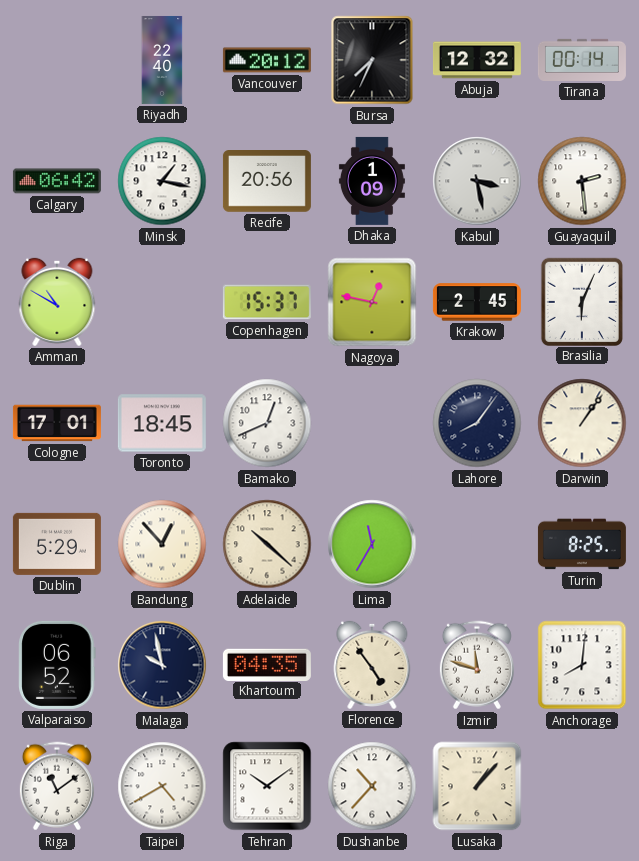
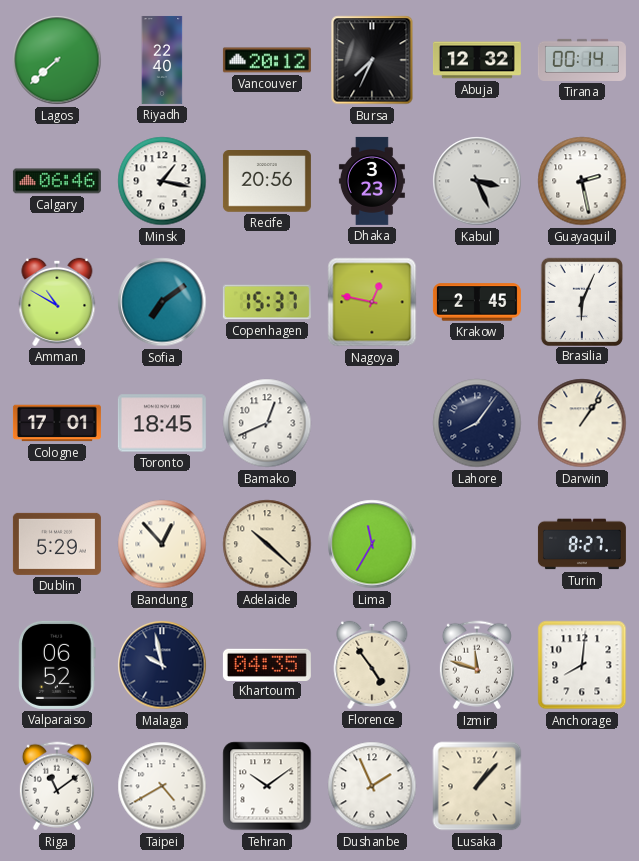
Lagos: none -> 7:38
Calgary: 06:42 -> 06:46
Dhaka: 1:09 -> 3:23
Kabul: 3:28 -> 3:26
Guayaquil: 2:29 -> 2:28
Sofia: none -> 7:09
Turin: 8:25 -> 8:27
Dushanbe: 10:37 -> 1:56
